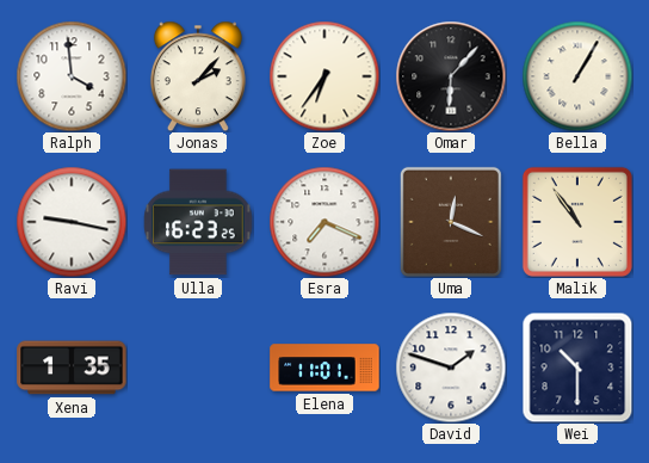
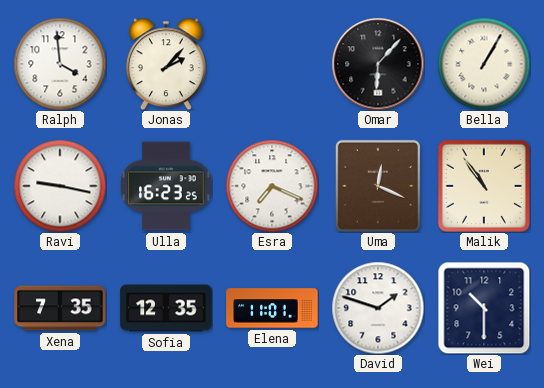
Zoe: 6:36 -> none
Xena: 1:35 -> 7:35
Sofia: none -> 12:35
